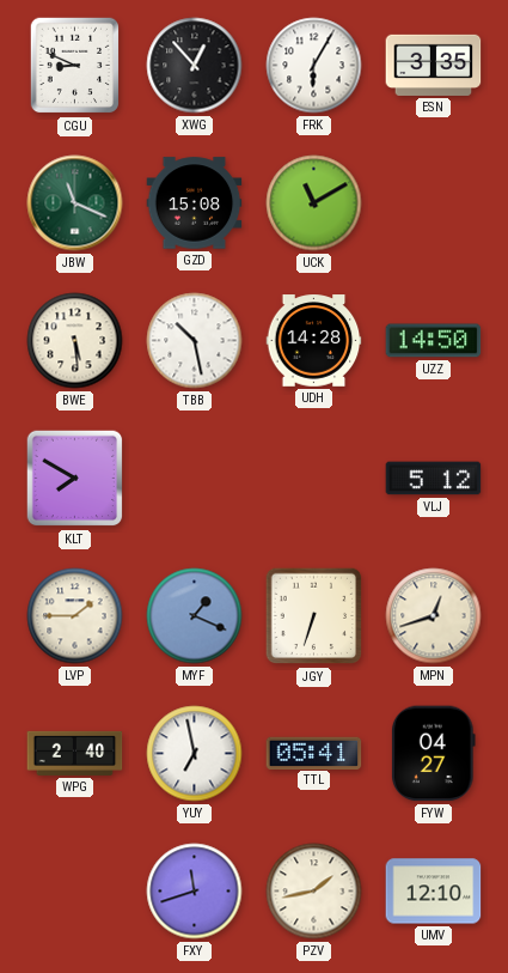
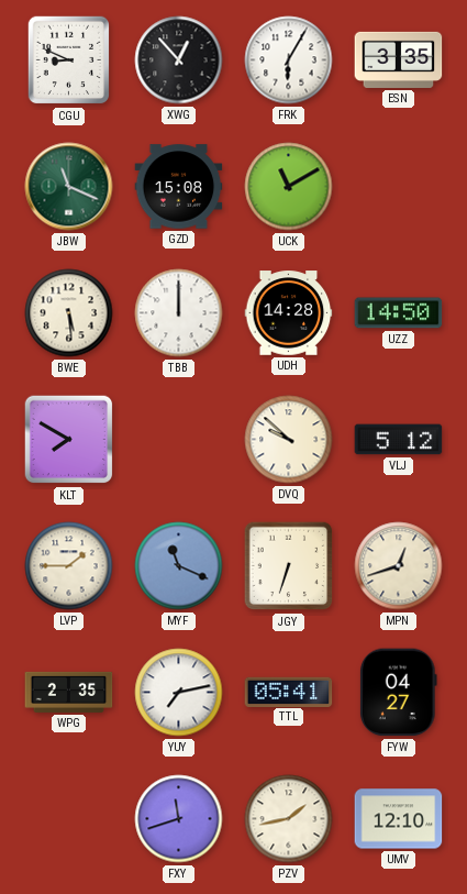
TBB: 10:28 -> 12:00
DVQ: none -> 9:52
MYF: 1:19 -> 11:19
WPG: 2:40 -> 2:35
YUY: 6:58 -> 7:13
